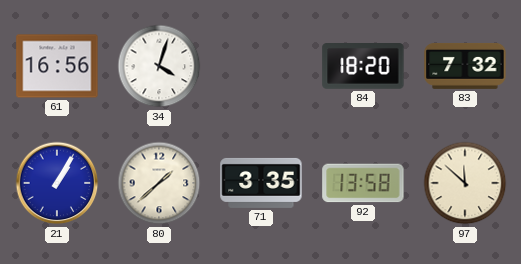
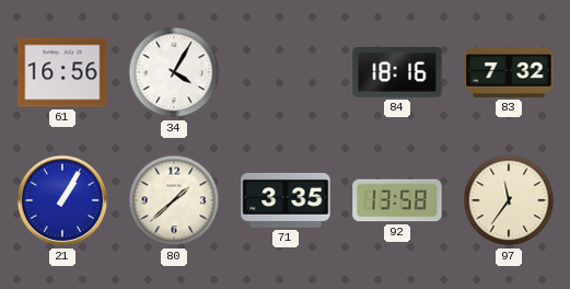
34: 4:03 -> 4:05
84: 18:20 -> 18:16
97: 11:52 -> 11:36
